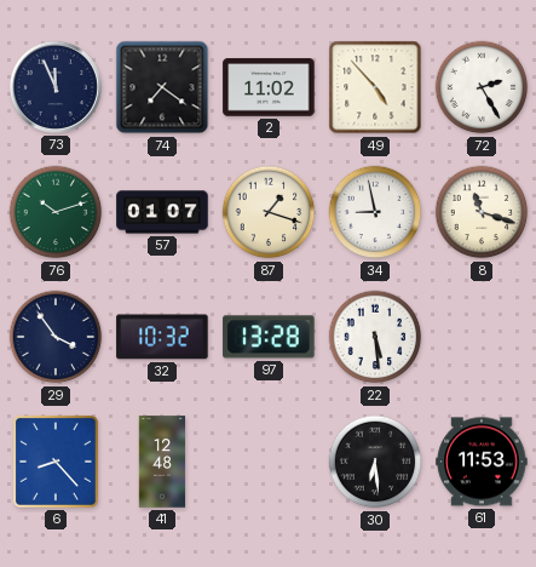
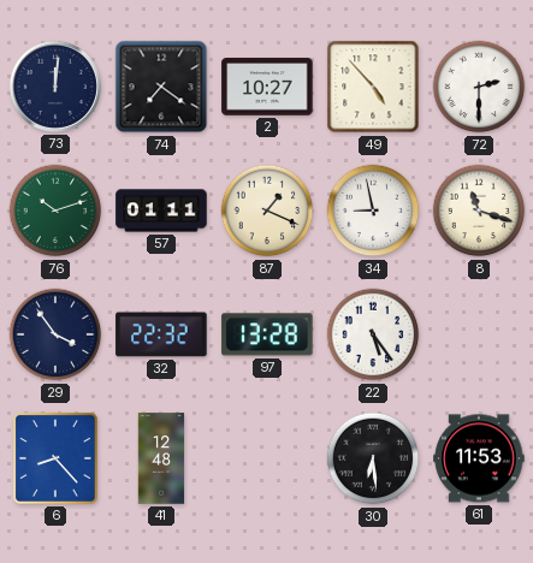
73: 11:56 -> 12:01
2: 11:02 -> 10:27
72: 2:25 -> 2:30
57: 01:07 -> 01:11
87: 1:18 -> 1:19
32: 10:32 -> 22:32
22: 5:29 -> 5:24
